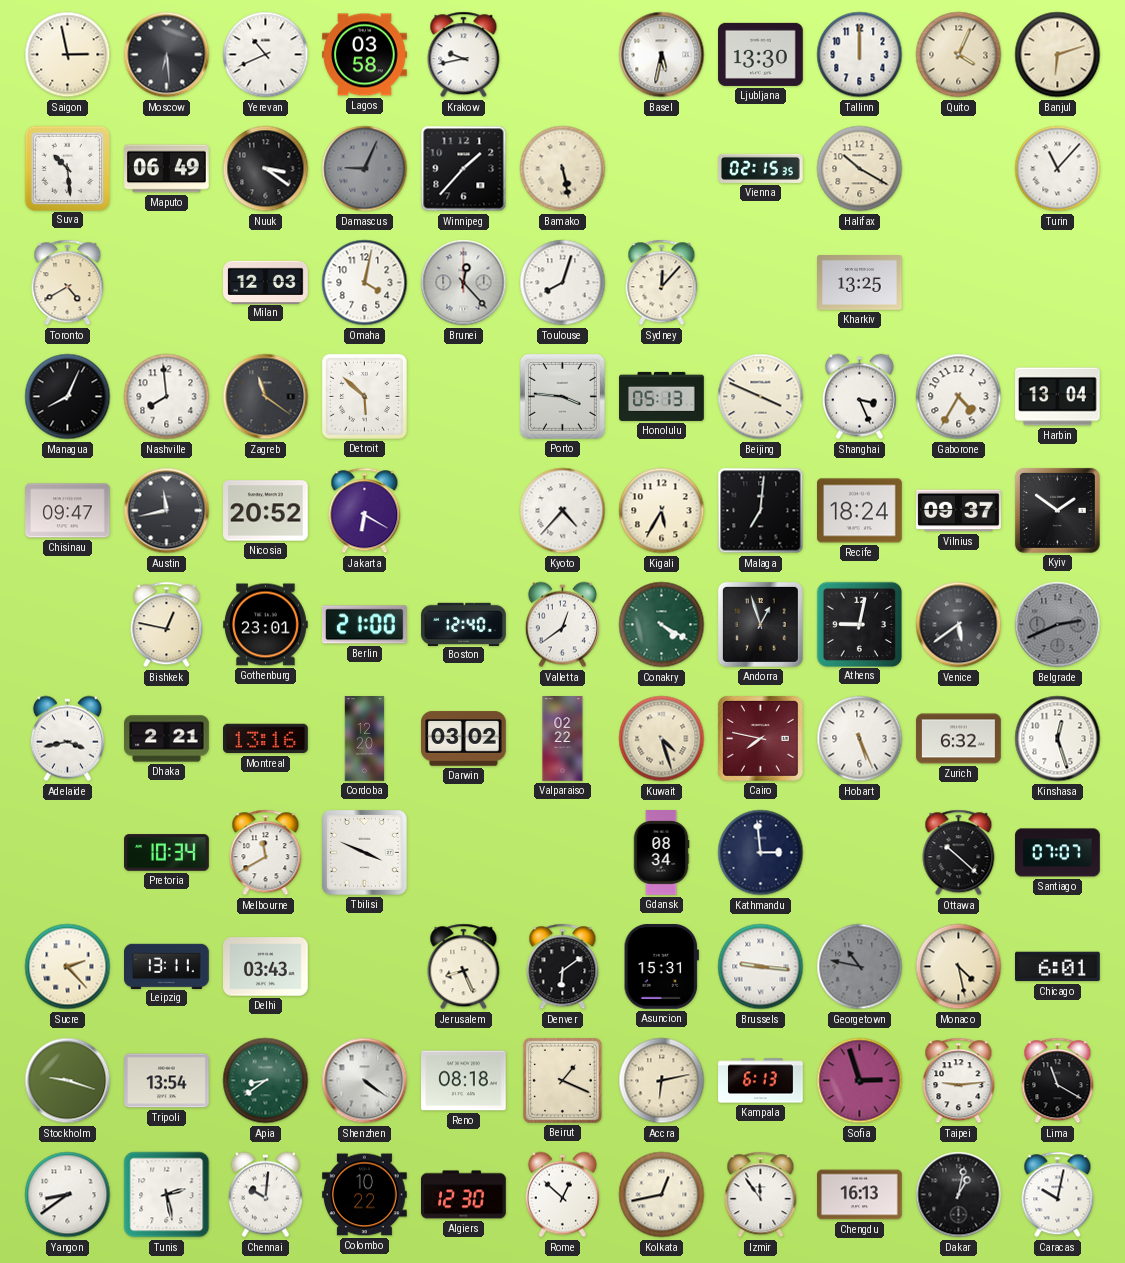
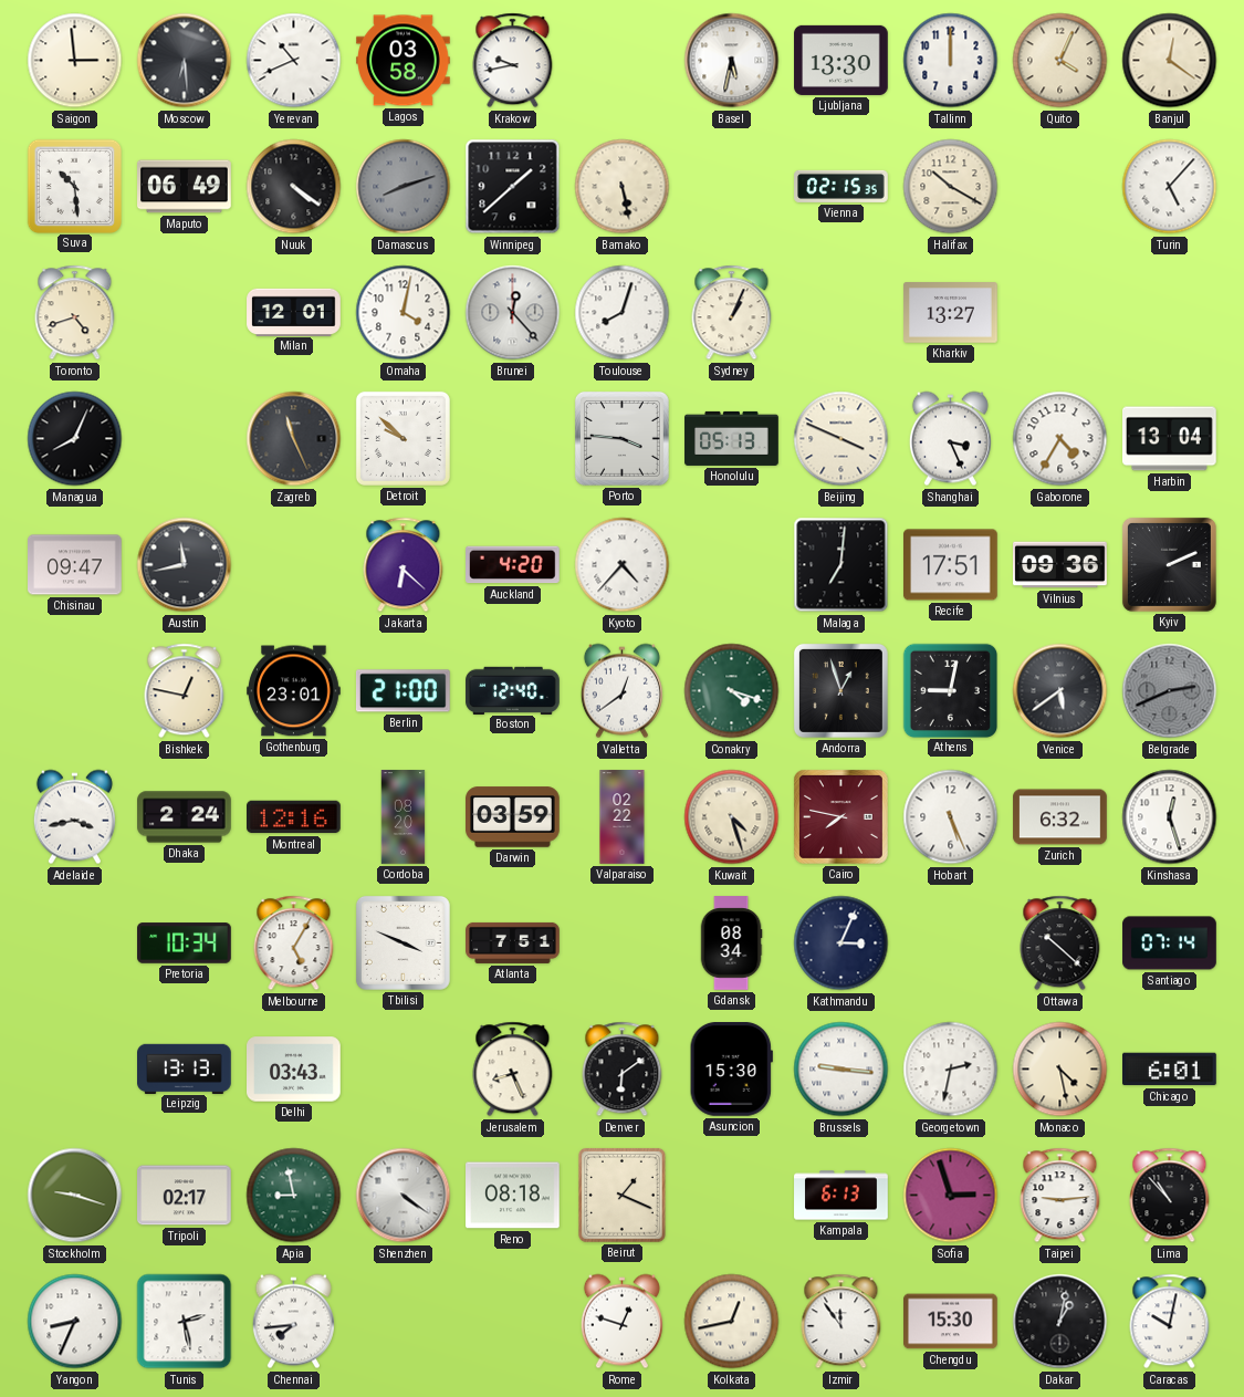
Saigon: 2:58 -> 2:59
Banjul: 6:12 -> 12:21
Nuuk: 3:21 -> 4:21
Damascus: 9:04 -> 8:12
Winnipeg: 1:37 -> 1:38
Turin: 11:07 -> 5:07
Toronto: 4:40 -> 4:42
Milan: 12:03 -> 12:01
Sydney: 12:07 -> 1:04
Kharkiv: 13:25 -> 13:27
Nashville: 7:59 -> none
Zagreb: 11:21 -> 11:26
Detroit: 5:52 -> 9:52
Nicosia: 20:52 -> none
Jakarta: 6:20 -> 6:22
Auckland: none -> 4:20
Kigali: 5:35 -> none
Recife: 18:24 -> 17:51
Vilnius: 09:37 -> 09:36
Kyiv: 1:51 -> 2:11
Conakry: 4:20 -> 4:18
Dhaka: 2:21 -> 2:24
Montreal: 13:16 -> 12:16
Cordoba: 12:20 -> 08:20
Darwin: 03:02 -> 03:59
Melbourne: 11:40 -> 5:05
Atlanta: none -> 7:51
Kathmandu: 2:59 -> 3:04
Santiago: 07:07 -> 07:14
Sucre: 2:23 -> none
Leipzig: 13:11 -> 13:13
Asuncion: 15:31 -> 15:30
Georgetown: 10:47 -> 2:32
Georgetown dial: grey -> white
Tripoli: 13:54 -> 02:17
Apia: 8:39 -> 8:58
Accra: 6:13 -> none
Lima: 11:20 -> 10:53
Yangon: 8:39 -> 8:34
Chennai: 10:01 -> 7:44
Colombo: 10:22 -> none
Algiers: 12:30 -> none
Rome: 12:52 -> 12:48
Chengdu: 16:13 -> 15:30
